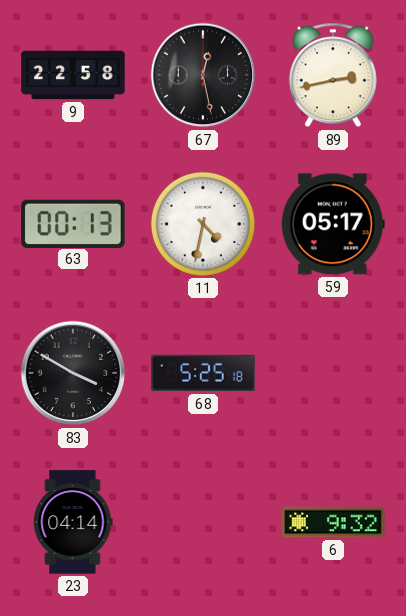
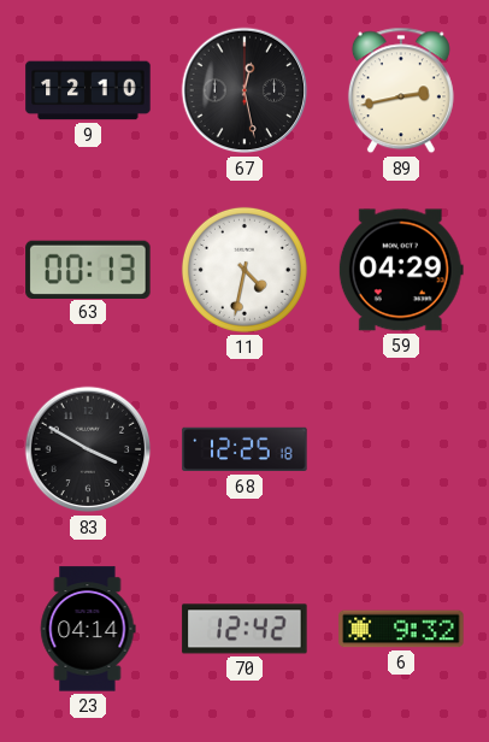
9: 22:58 -> 12:10
59: 05:17 -> 04:29
68: 5:25 -> 12:25
70: none -> 12:42
